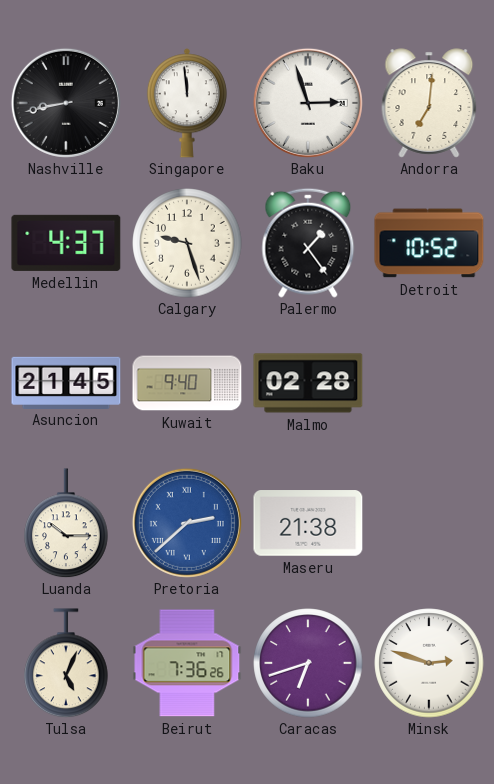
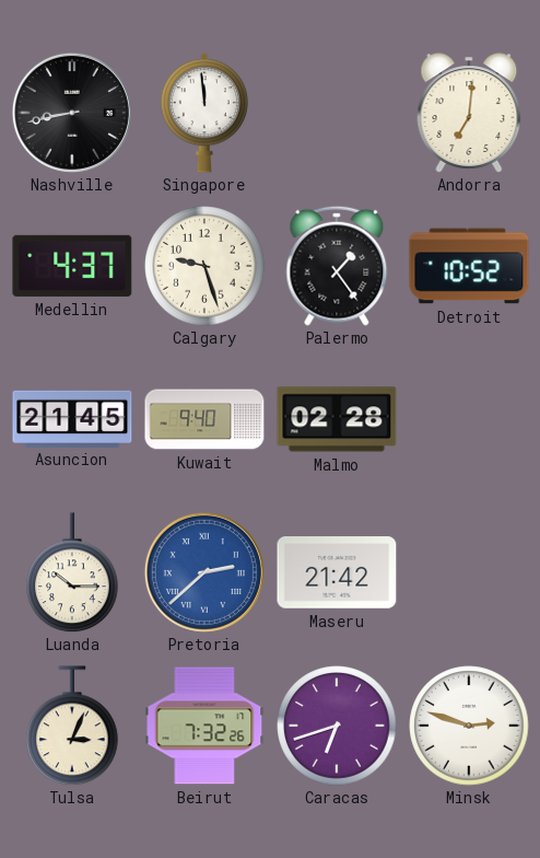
Baku: 2:57 -> none
Maseru: 21:38 -> 21:42
Tulsa: 5:04 -> 3:04
Beirut: 7:36 -> 7:32
